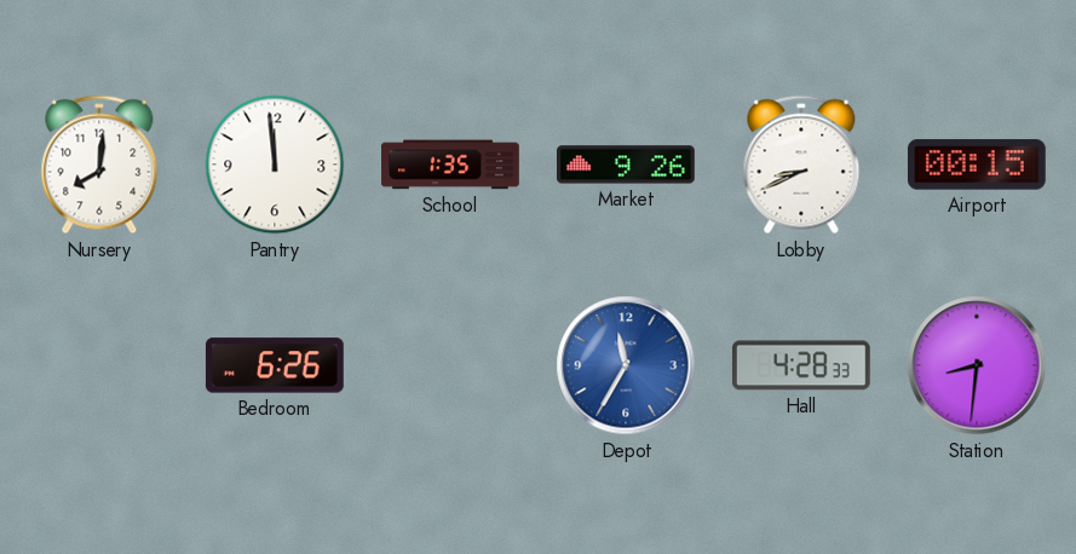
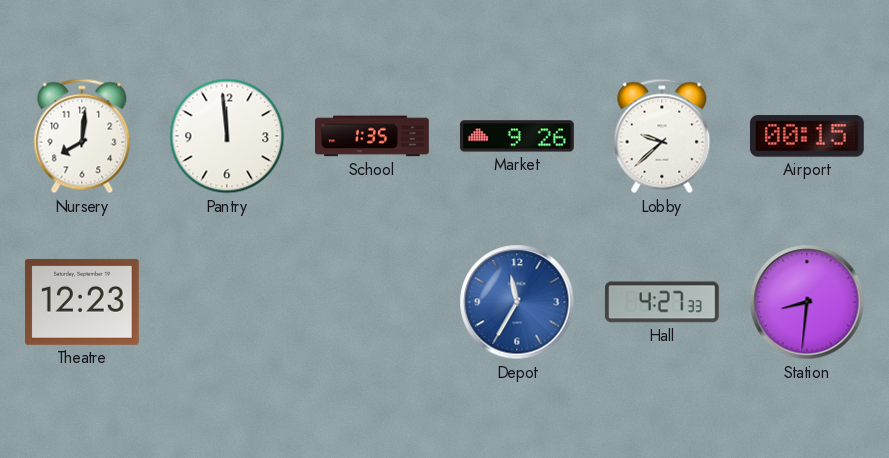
Lobby: 8:41 -> 9:38
Theatre: none -> 12:23
Bedroom: 6:26 -> none
Hall: 4:28 -> 4:27
